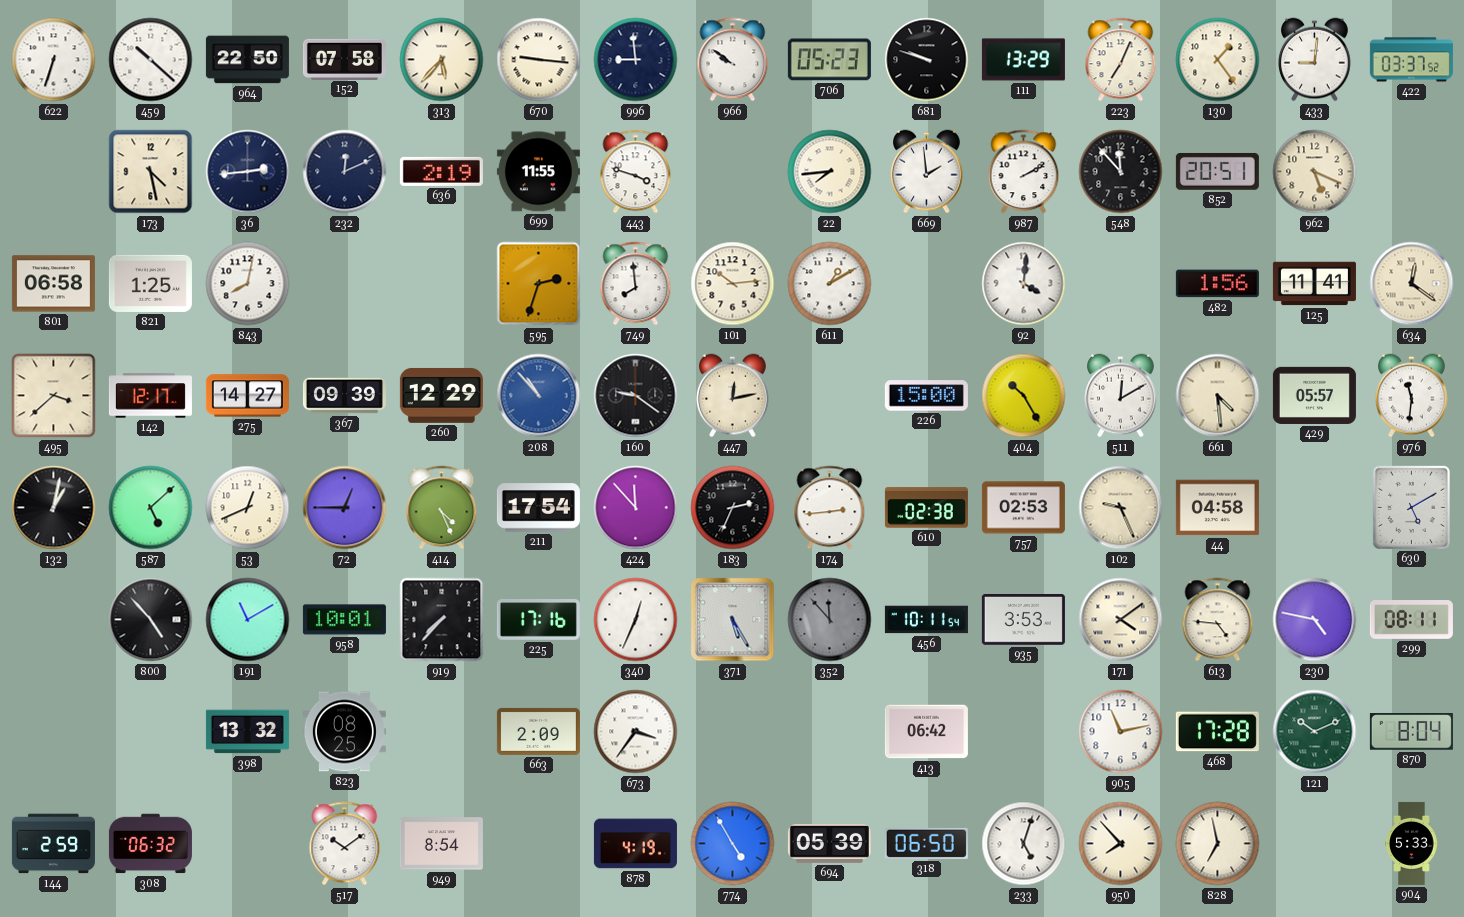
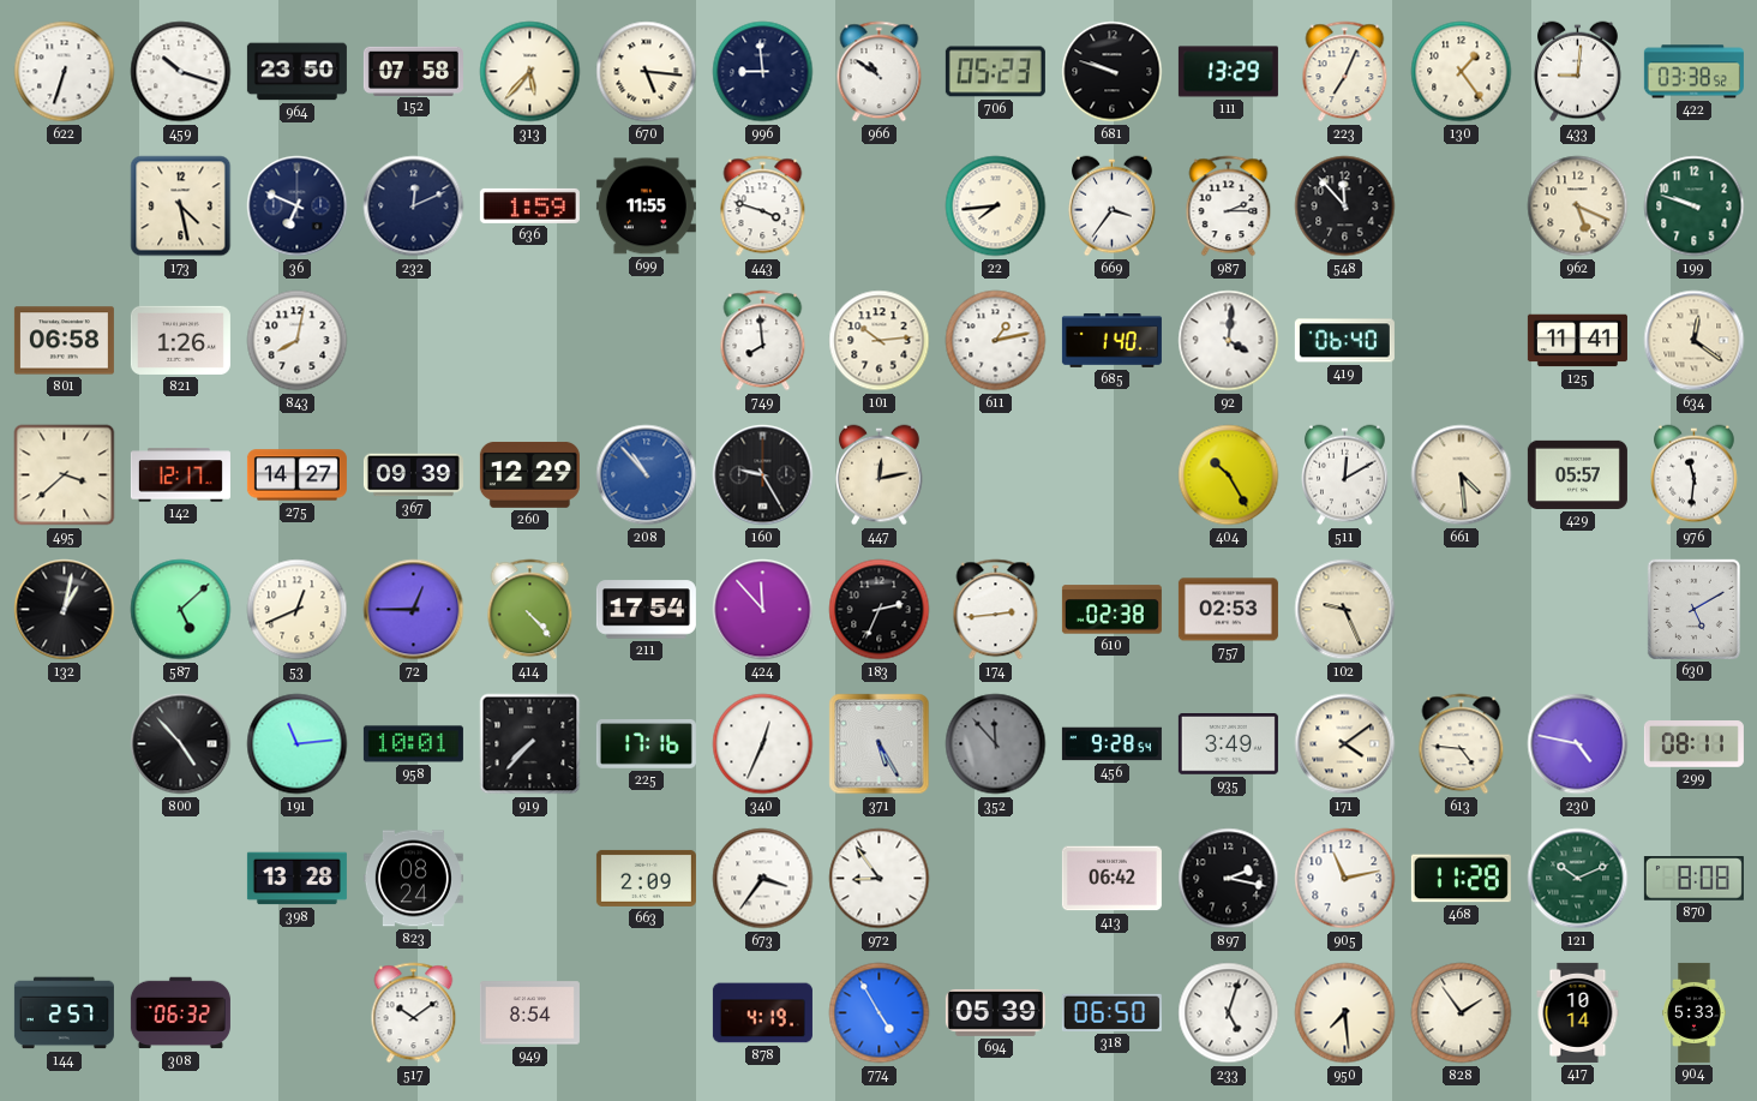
459: 10:22 -> 10:18
964: 22:50 -> 23:50
670: 9:16 -> 5:16
966: 9:51 -> 10:51
422: 03:37 -> 03:38
36: 2:44 -> 6:49
636: 2:19 -> 1:59
669: 1:59 -> 3:36
987: 2:10 -> 2:15
852: 20:51 -> none
199: none -> 9:48
821: 1:25 -> 1:26
595: 2:33 -> none
611: 1:10 -> 1:13
685: none -> 1:40
419: none -> 06:40
482: 1:56 -> none
160: 9:21 -> 9:25
226: 15:00 -> none
414: 4:26 -> 4:23
44: 04:58 -> none
191: 11:10 -> 11:14
456: 10:11 -> 9:28
935: 3:53 -> 3:49
398: 13:32 -> 13:28
823: 08:25 -> 08:24
972: none -> 8:54
897: none -> 2:17
468: 17:28 -> 11:28
870: 8:04 -> 8:08
144: 2:59 -> 2:57
950: 7:53 -> 7:29
828: 6:58 -> 1:54
417: none -> 10:14
